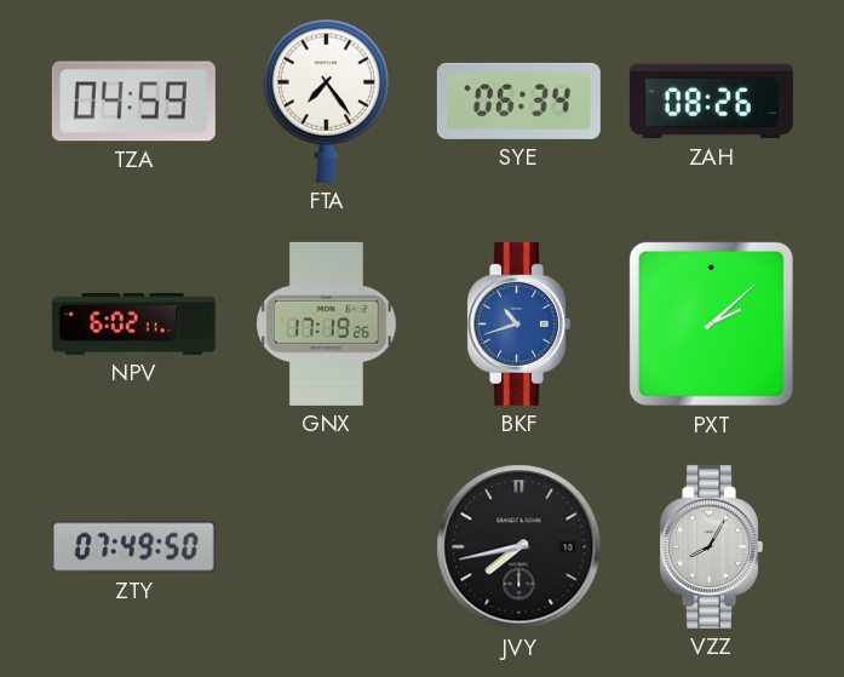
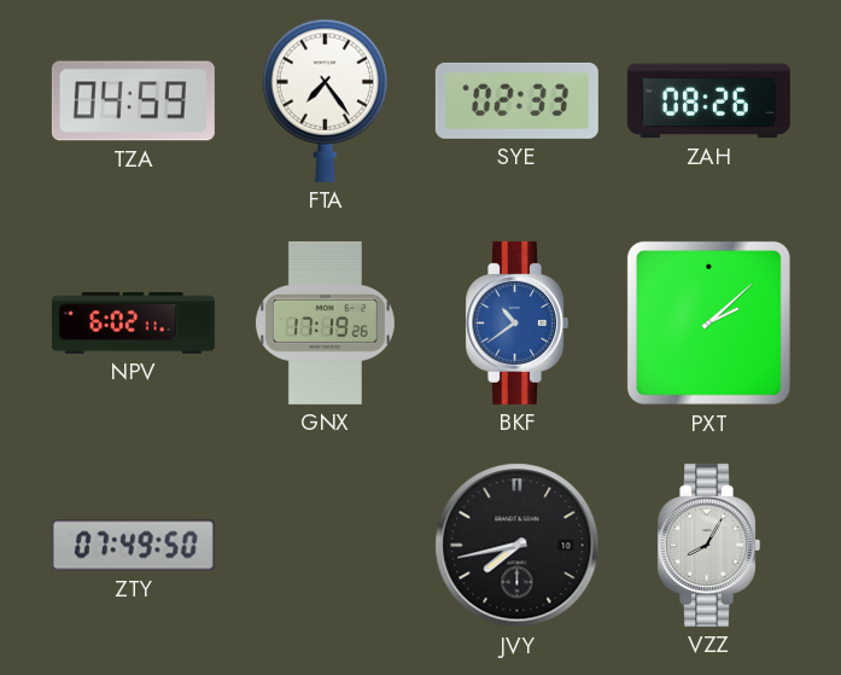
SYE: 06:34 -> 02:33
BKF: 10:42 -> 10:39
